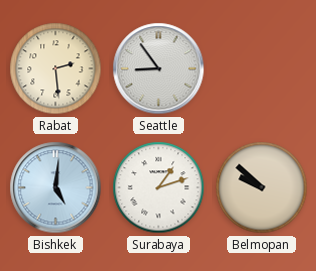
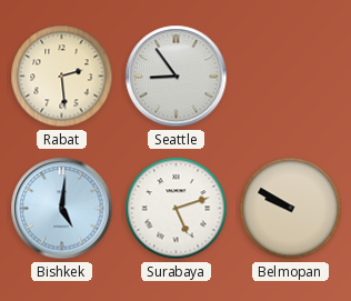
Surabaya: 1:12 -> 5:12
Belmopan: 9:52 -> 9:50
